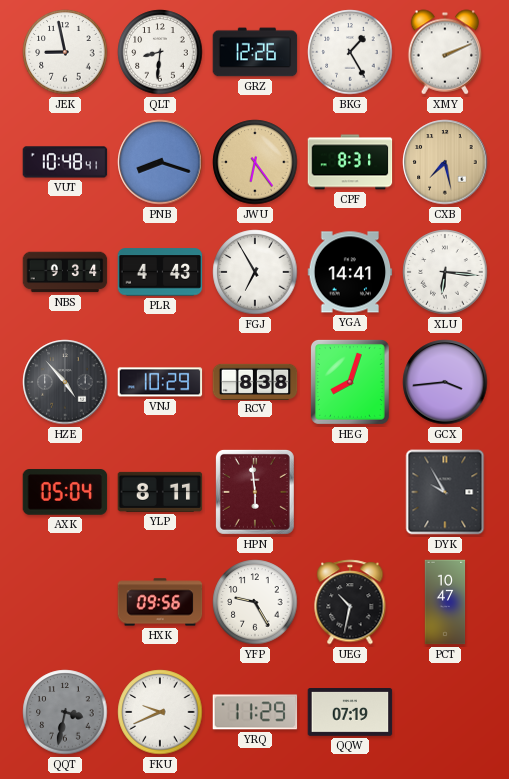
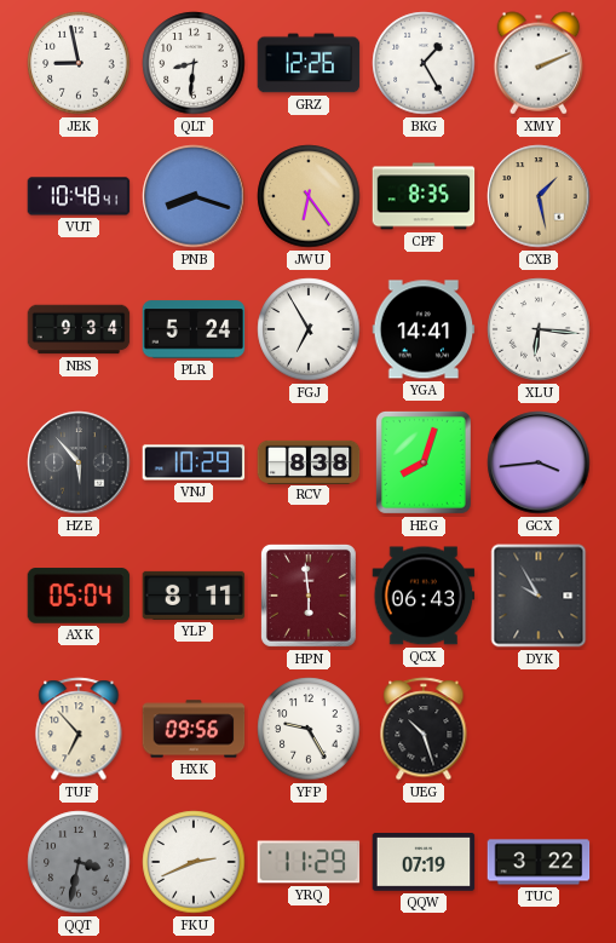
CPF: 8:31 -> 8:35
CXB: 7:28 -> 1:28
PLR: 4:43 -> 5:24
HZE: 4:53 -> 5:53
QCX: none -> 06:43
TUF: none -> 6:53
UEG: 10:32 -> 10:27
PCT: 10:47 -> none
FKU: 9:41 -> 2:41
TUC: none -> 3:22
